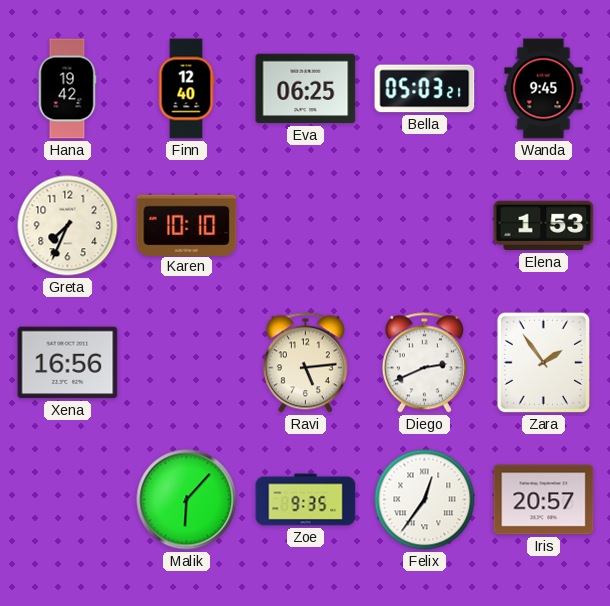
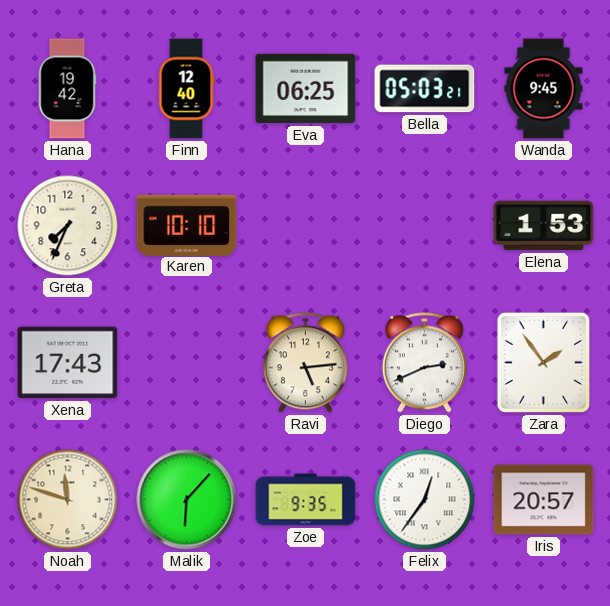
Xena: 16:56 -> 17:43
Noah: none -> 11:48
